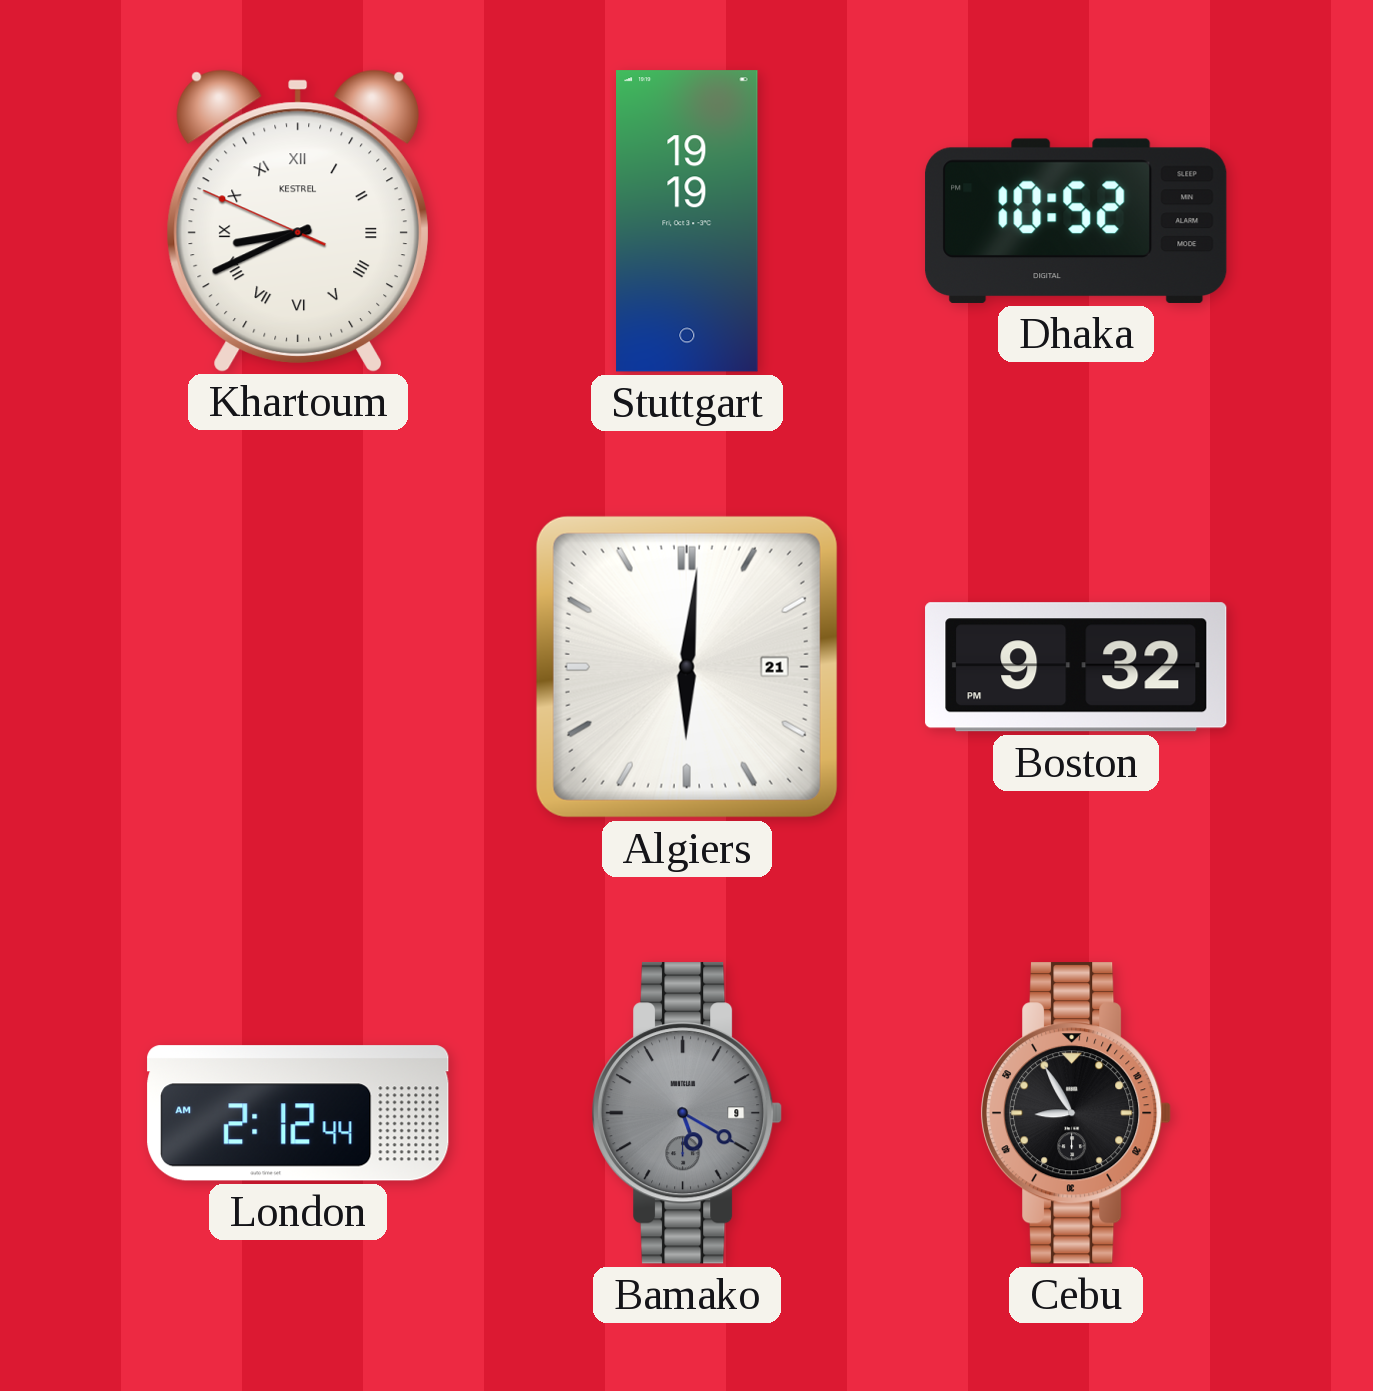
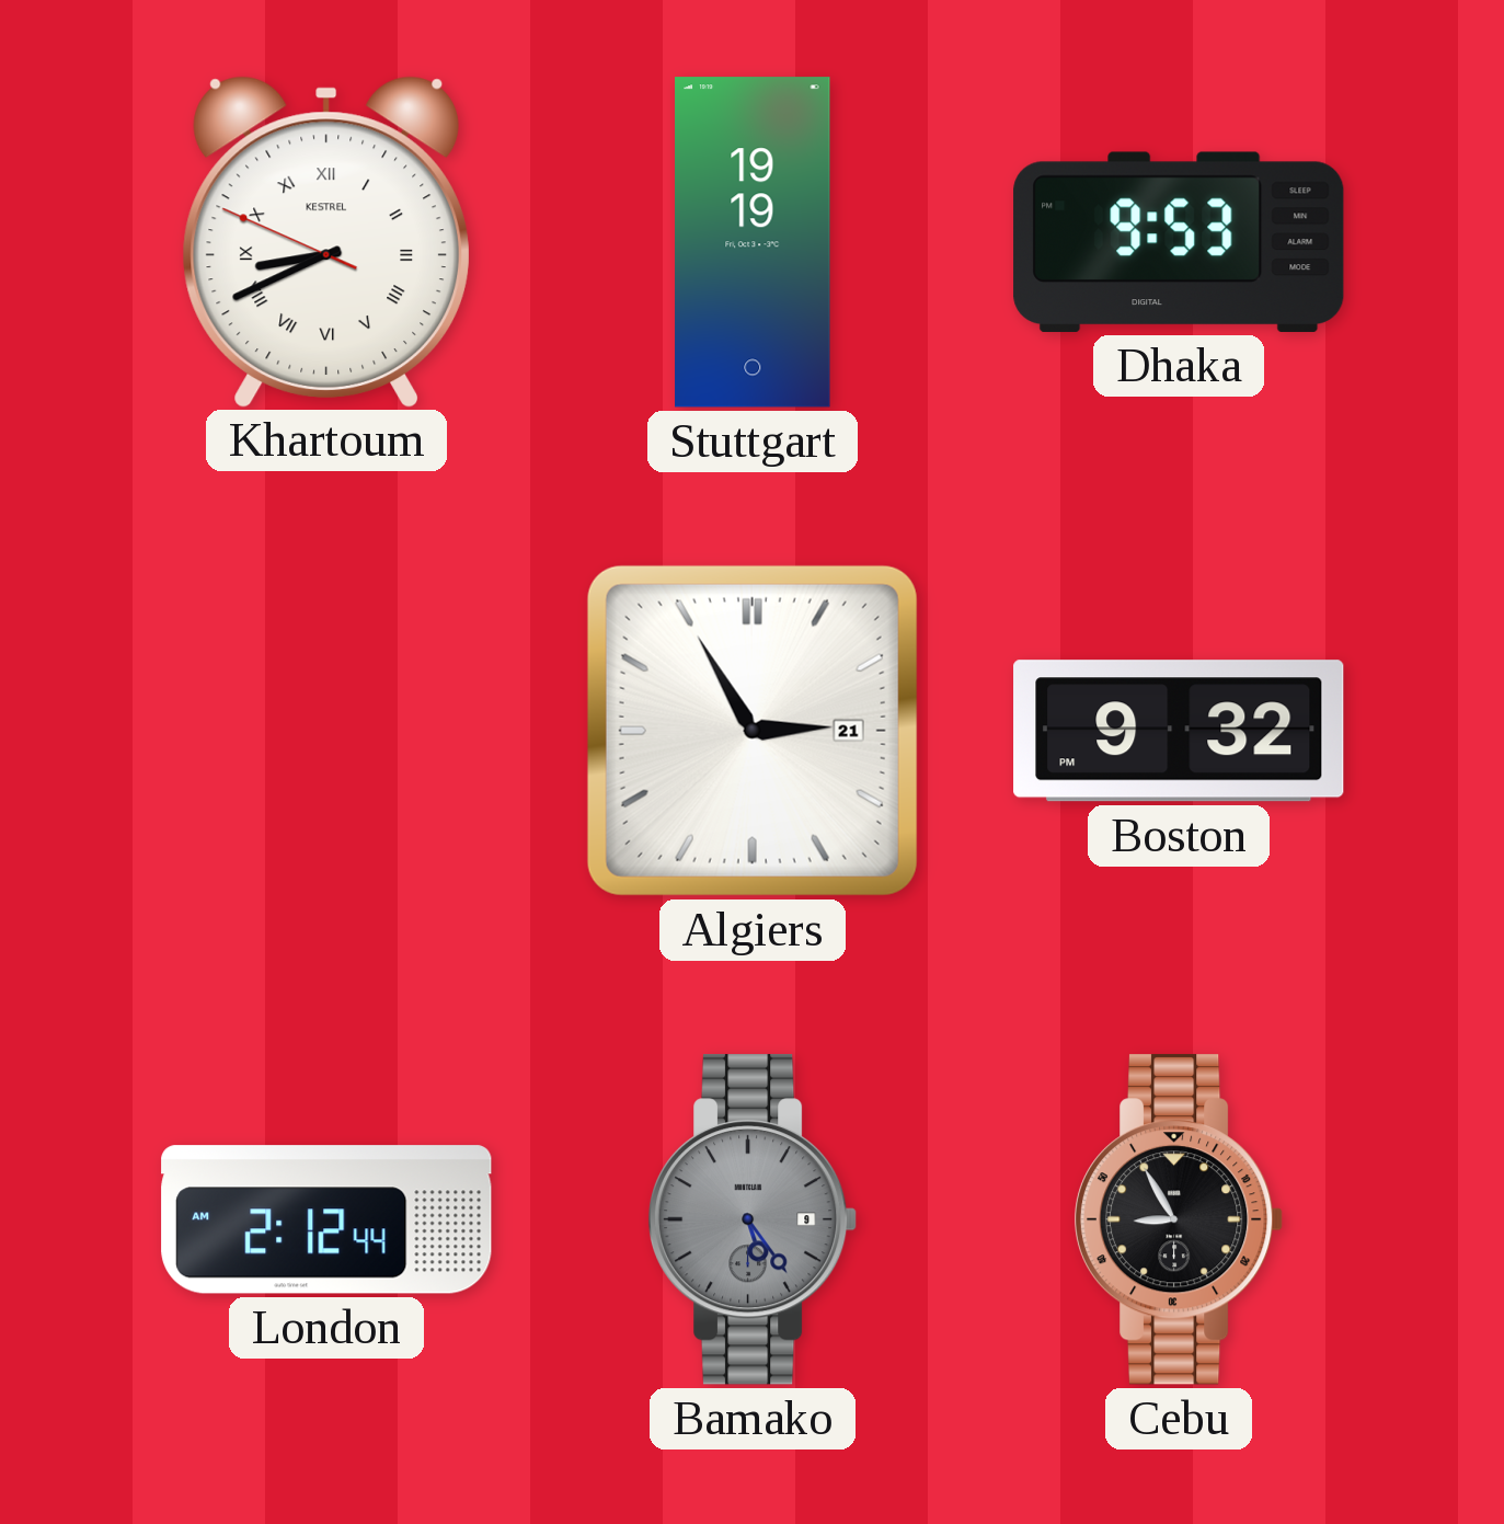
Dhaka: 10:52 -> 9:53
Algiers: 6:01 -> 2:55
Bamako: 5:20 -> 5:24
